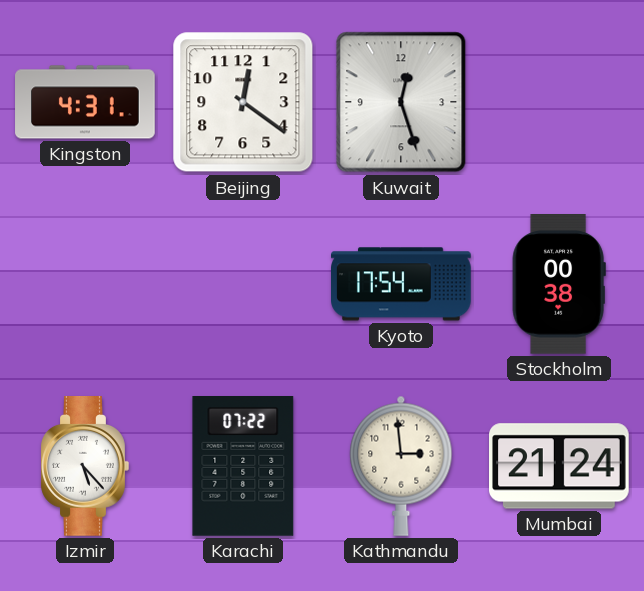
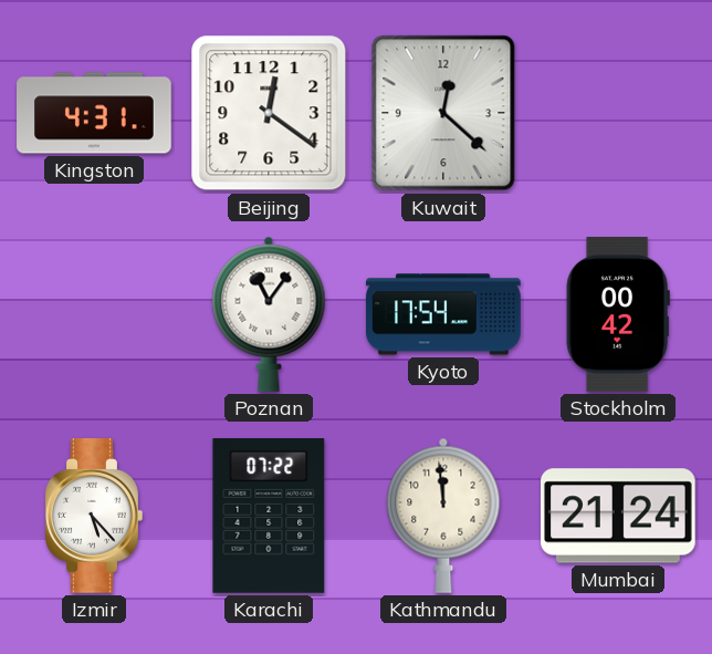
Kuwait: 12:27 -> 12:22
Poznan: none -> 11:06
Stockholm: 00:38 -> 00:42
Kathmandu: 2:59 -> 11:59
